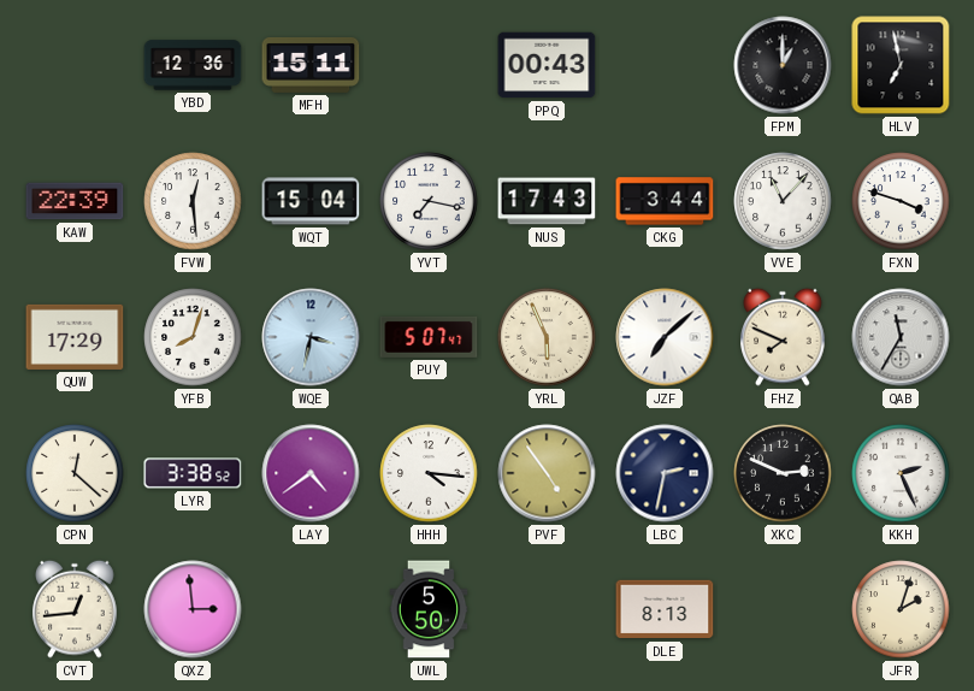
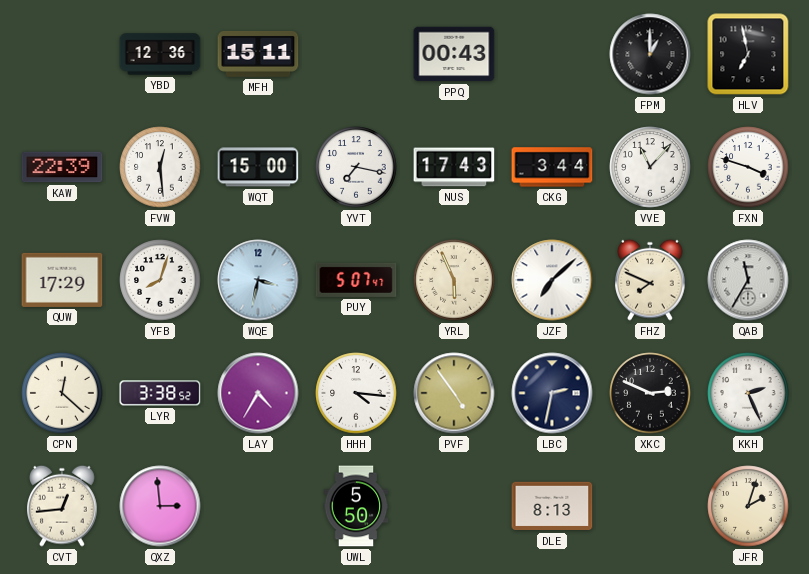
WQT: 15:04 -> 15:00
LAY: 4:39 -> 4:35
